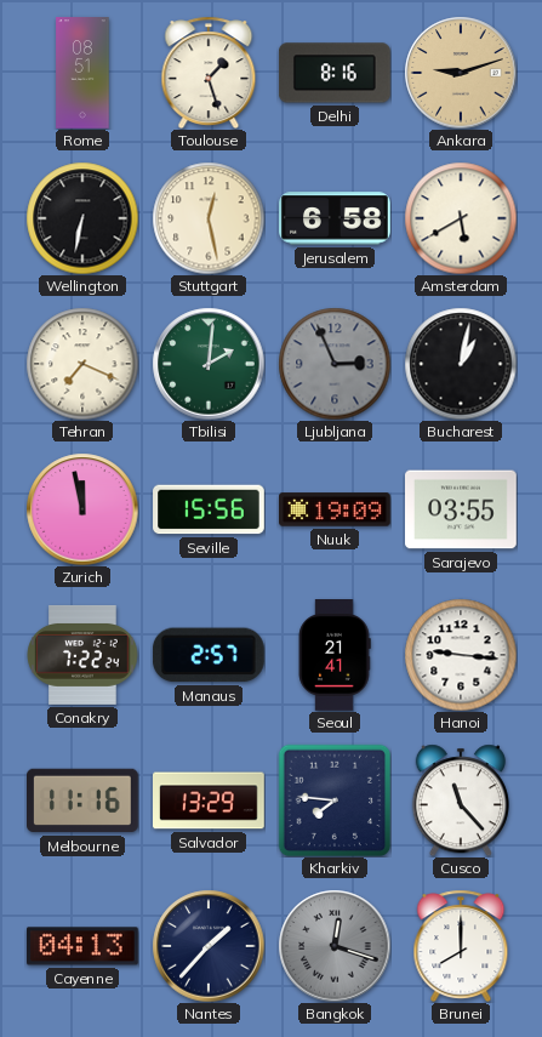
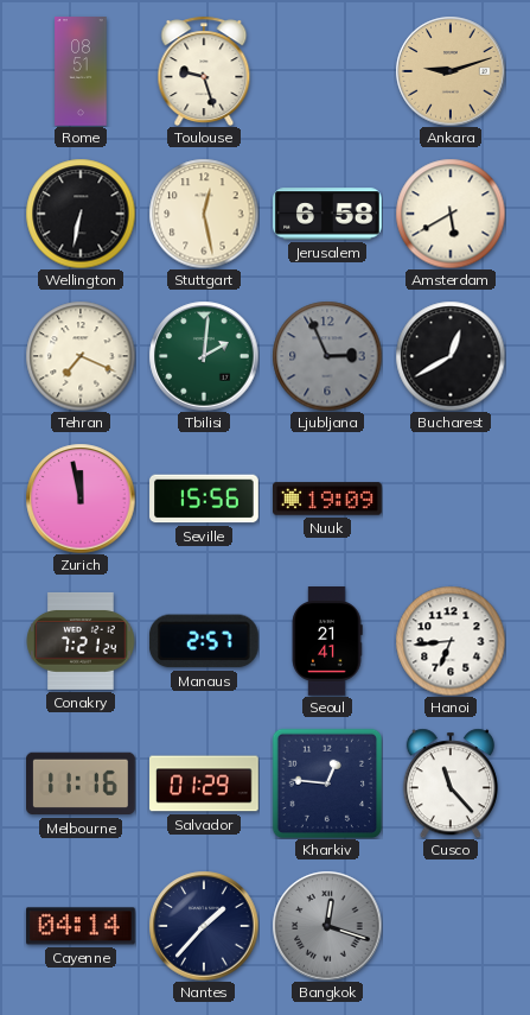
Toulouse: 1:27 -> 9:27
Delhi: 8:16 -> none
Bucharest: 1:02 -> 12:40
Sarajevo: 03:55 -> none
Conakry: 7:22 -> 7:21
Hanoi: 9:16 -> 6:44
Salvador: 13:29 -> 01:29
Kharkiv: 7:46 -> 12:46
Cayenne: 04:13 -> 04:14
Brunei: 8:00 -> none
